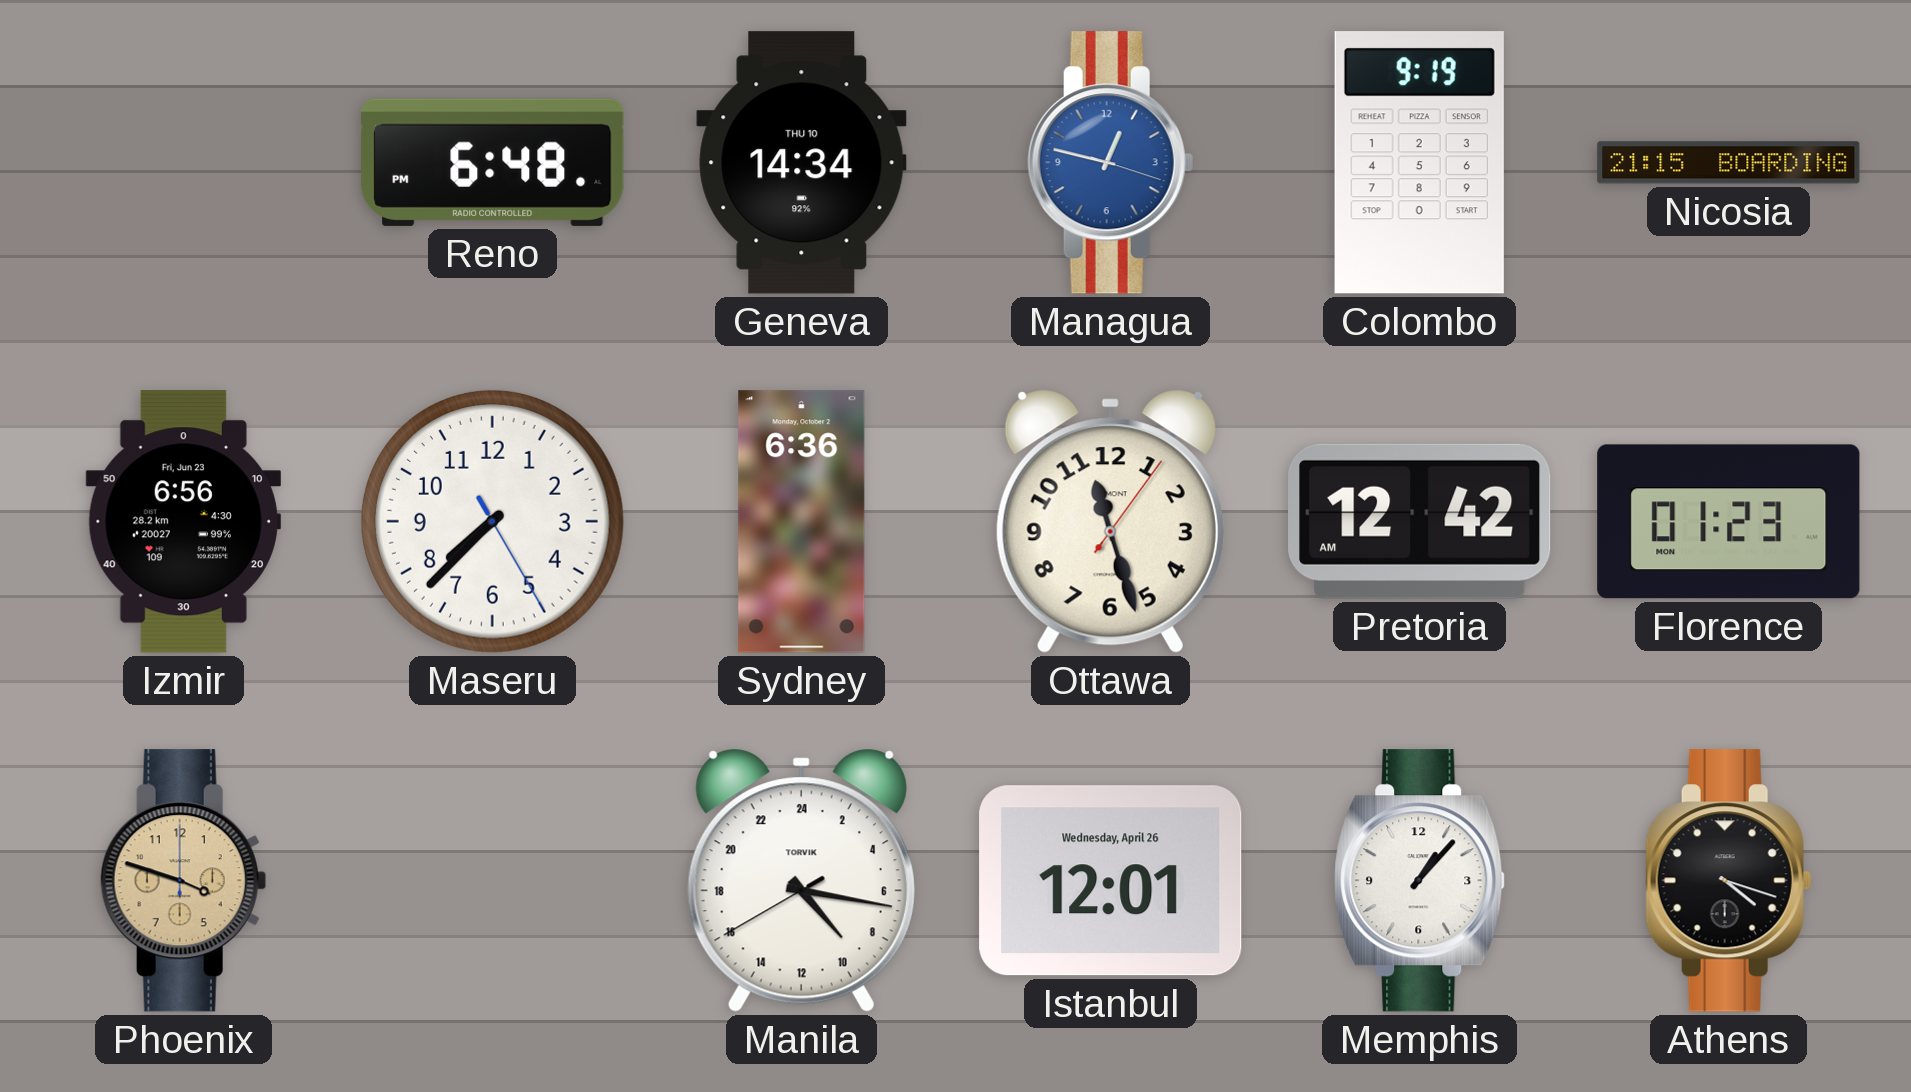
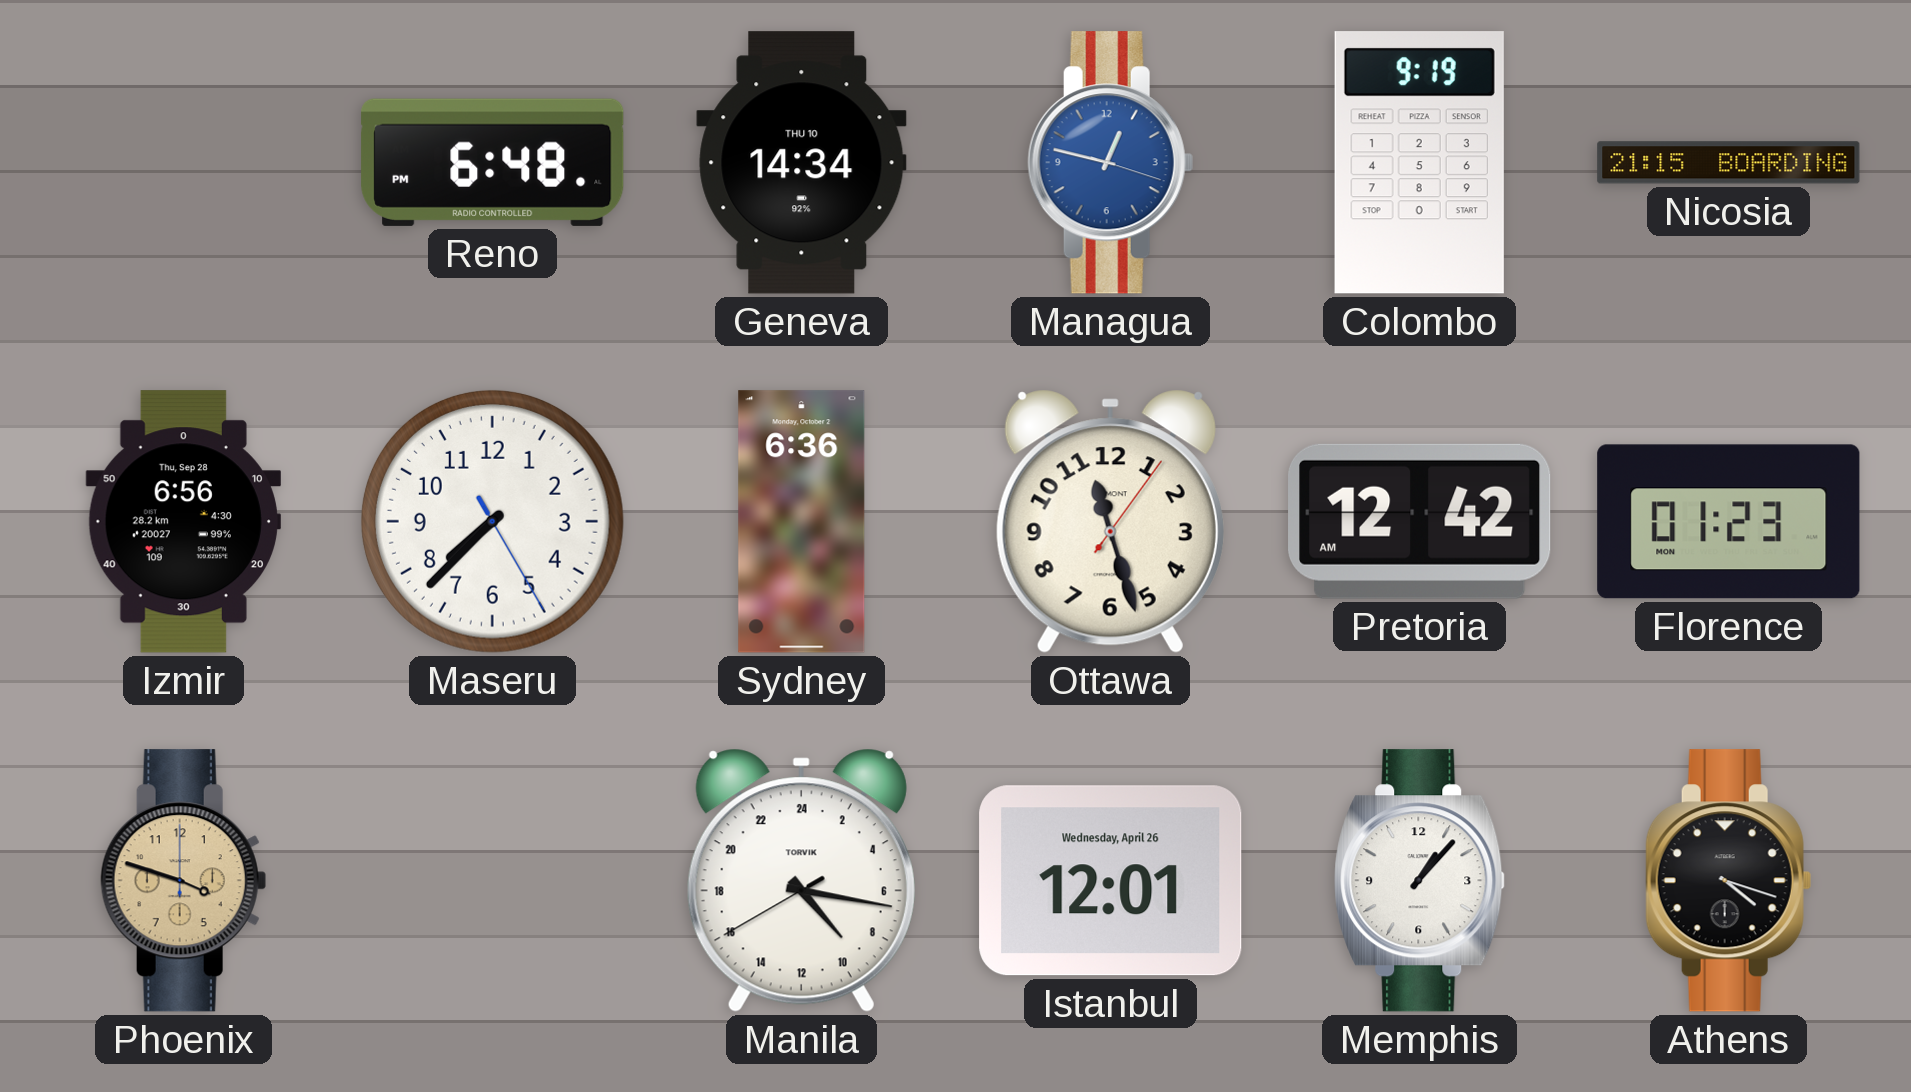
Izmir date: Fri, Jun 23 -> Thu, Sep 28
